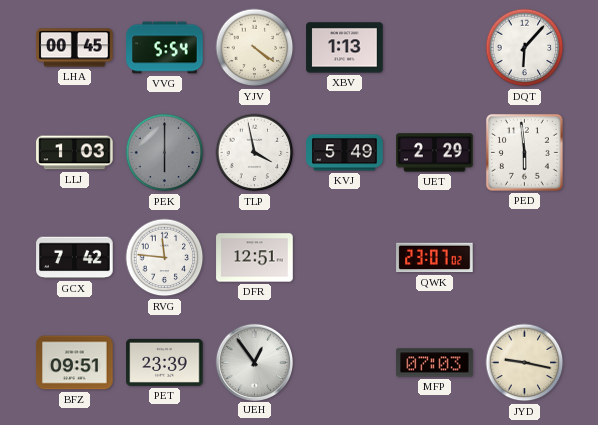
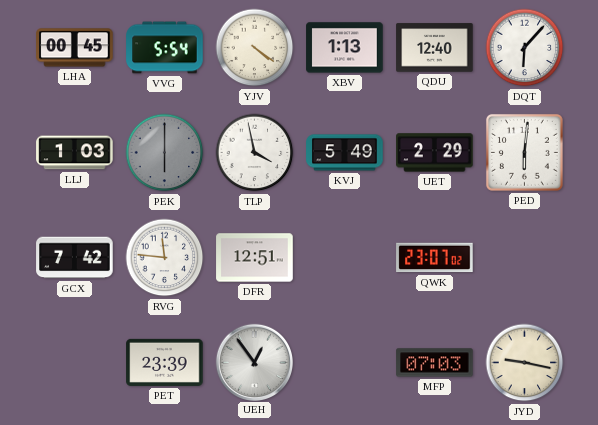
QDU: none -> 12:40
PED: 5:59 -> 6:01
BFZ: 09:51 -> none
